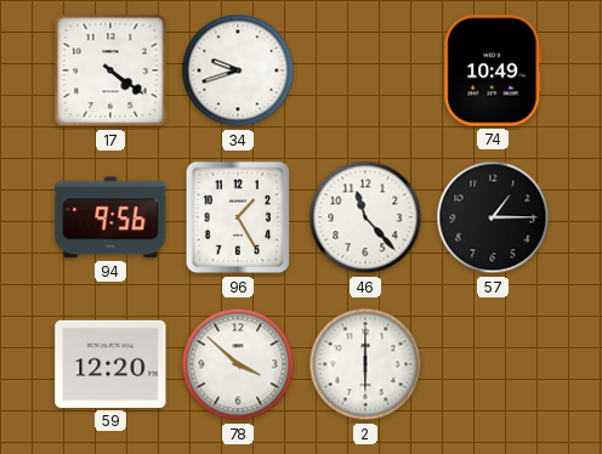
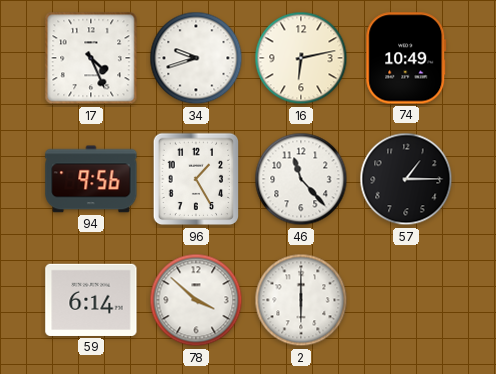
17: 4:21 -> 4:26
16: none -> 6:13
59: 12:20 -> 6:14
